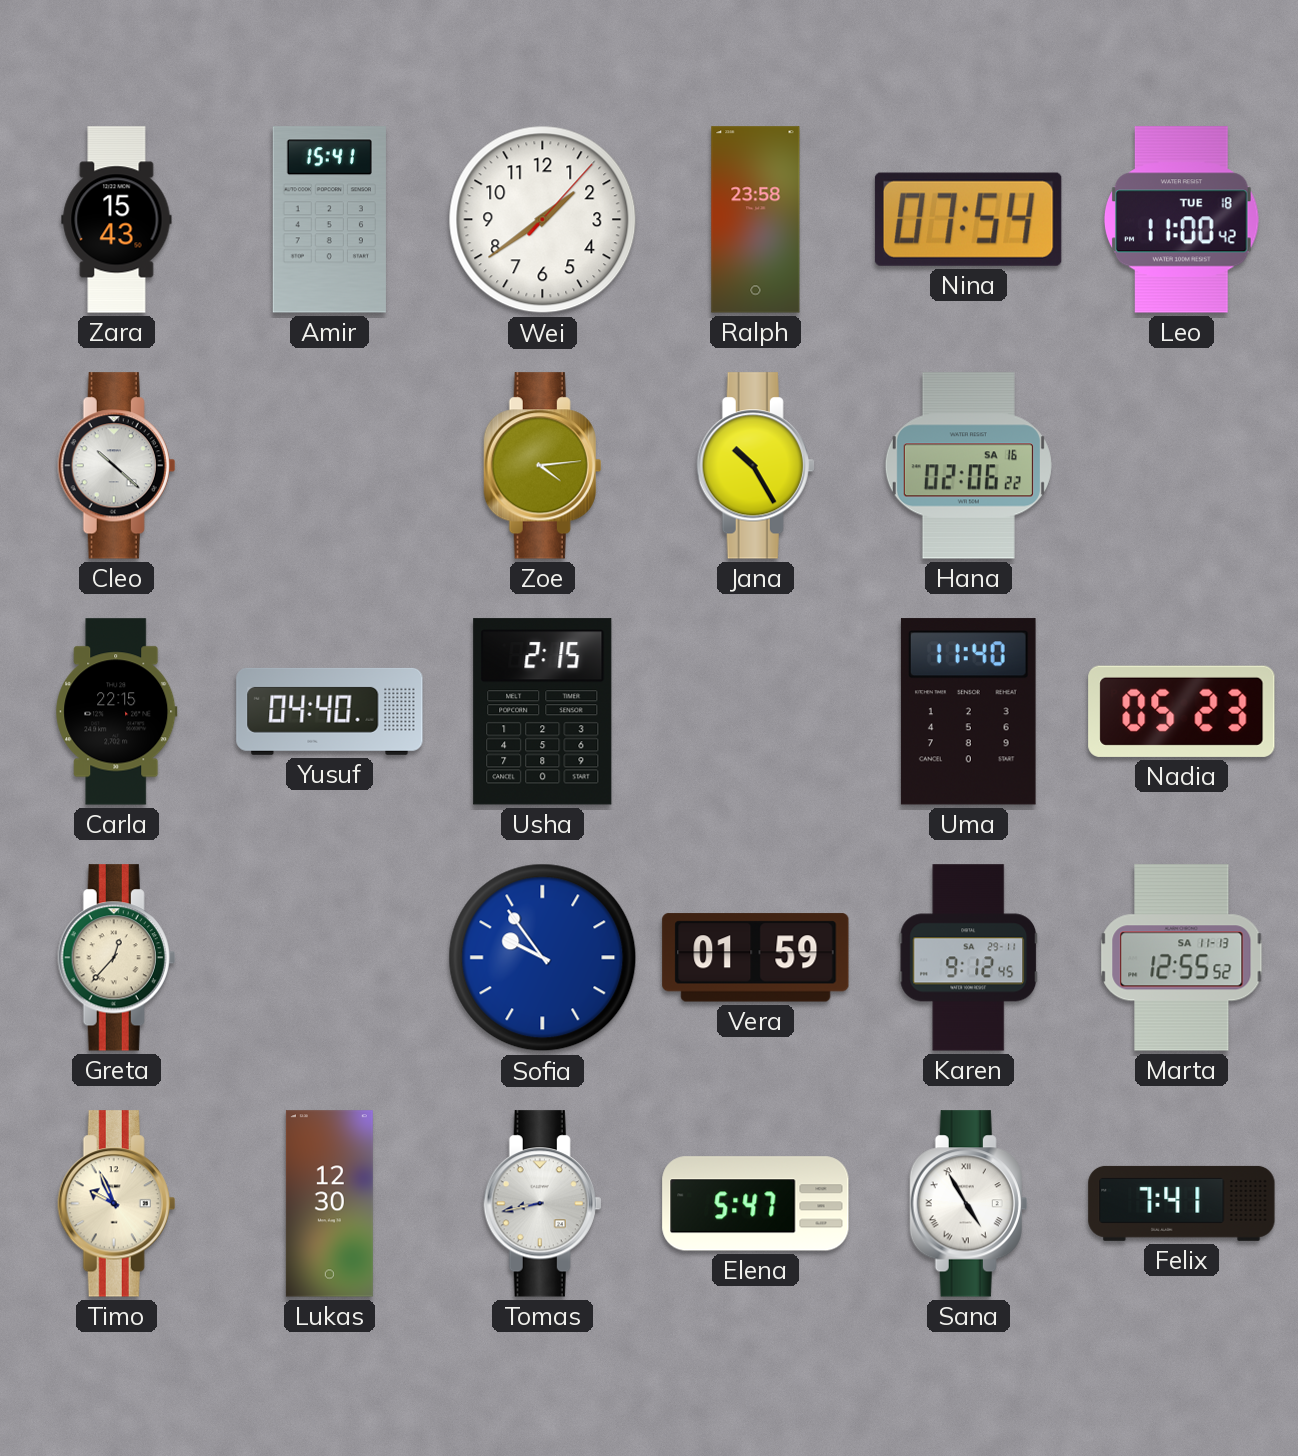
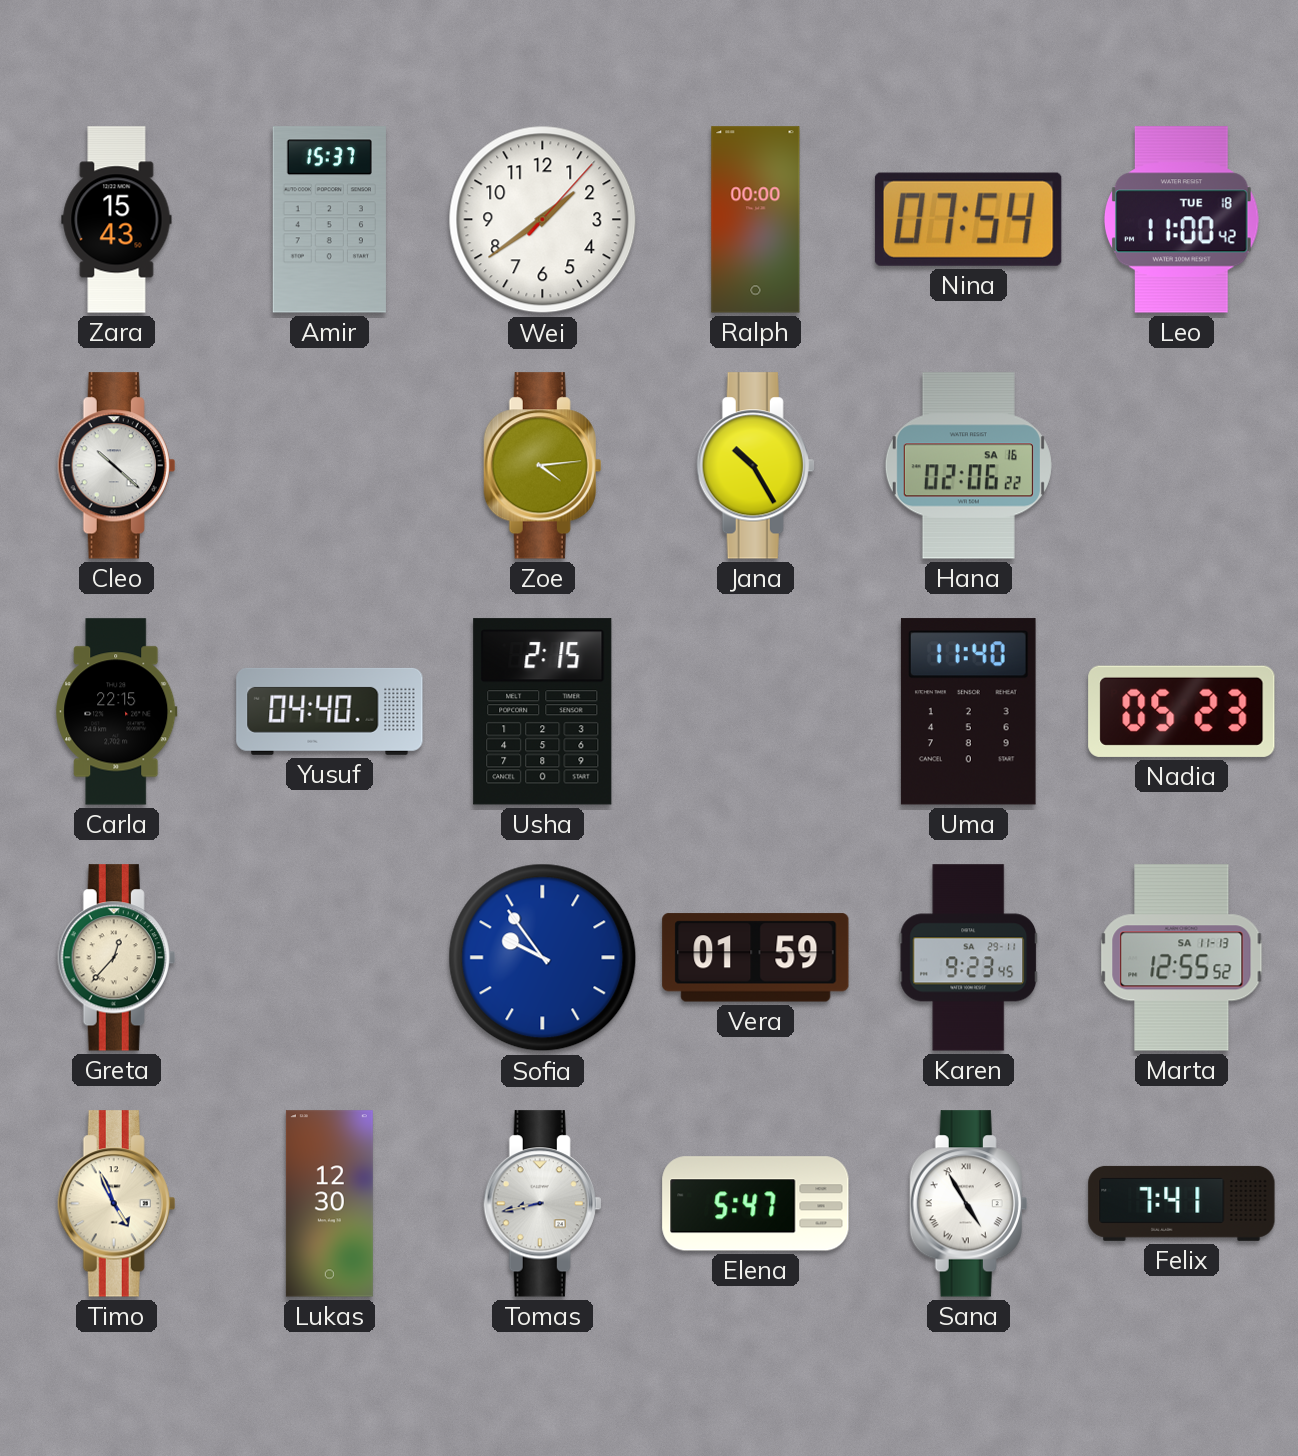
Amir: 15:41 -> 15:37
Ralph: 23:58 -> 00:00
Karen: 9:12 -> 9:23
Timo: 9:56 -> 4:56
